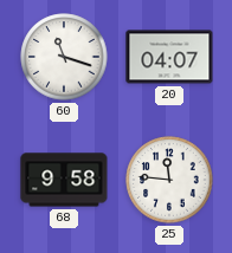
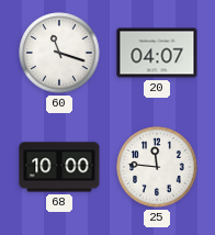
68: 9:58 -> 10:00
